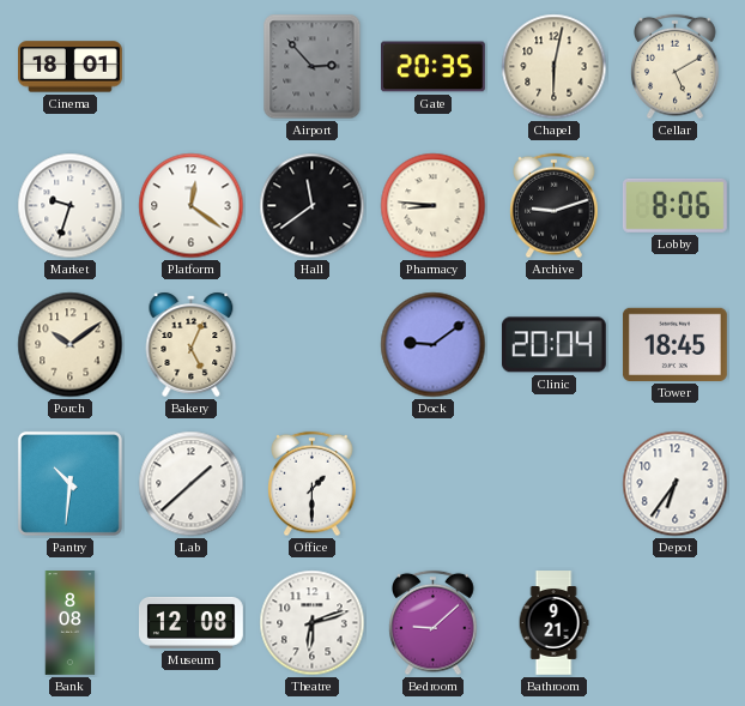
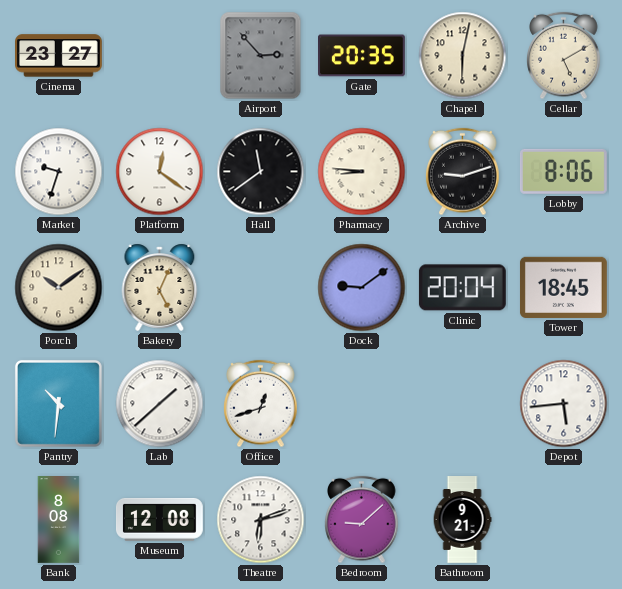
Cinema: 18:01 -> 23:27
Office: 1:30 -> 12:42
Depot: 6:36 -> 5:44
